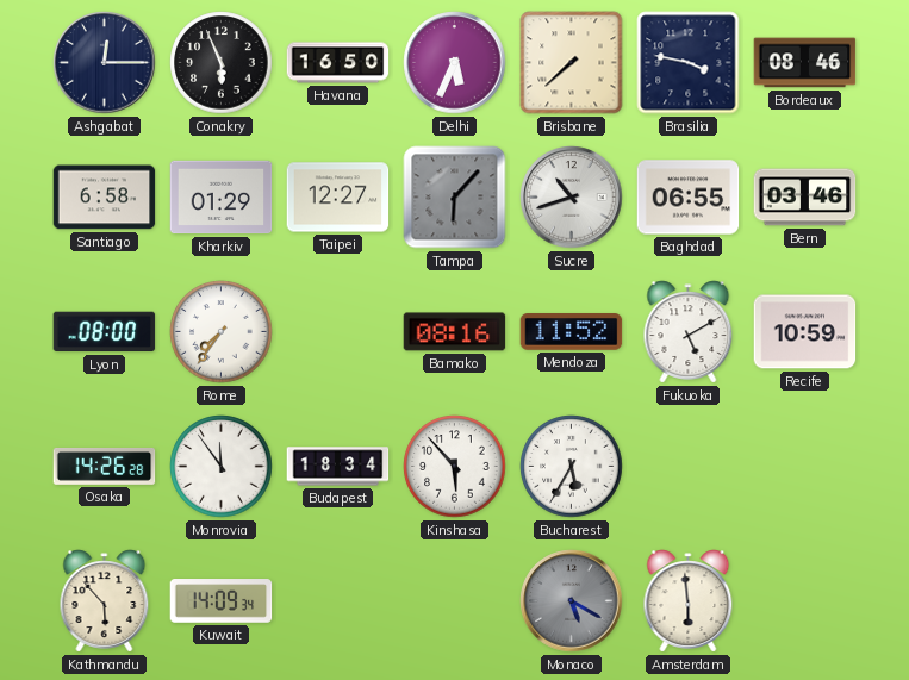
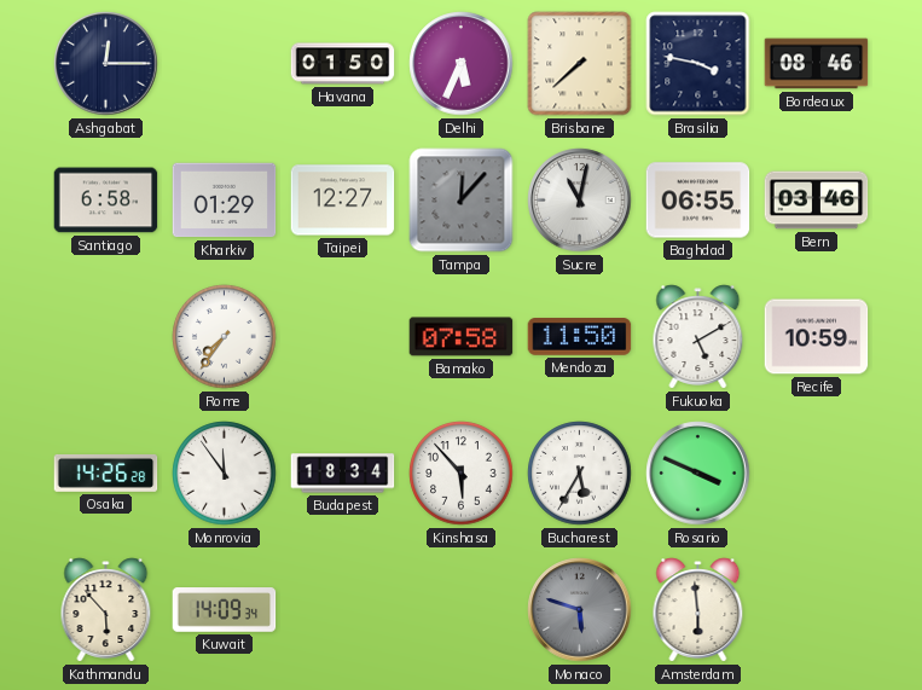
Conakry: 5:56 -> none
Havana: 16:50 -> 01:50
Tampa: 6:07 -> 12:07
Sucre: 10:42 -> 11:02
Lyon: 08:00 -> none
Bamako: 08:16 -> 07:58
Mendoza: 11:52 -> 11:50
Rosario: none -> 3:49
Monaco: 5:20 -> 5:48
